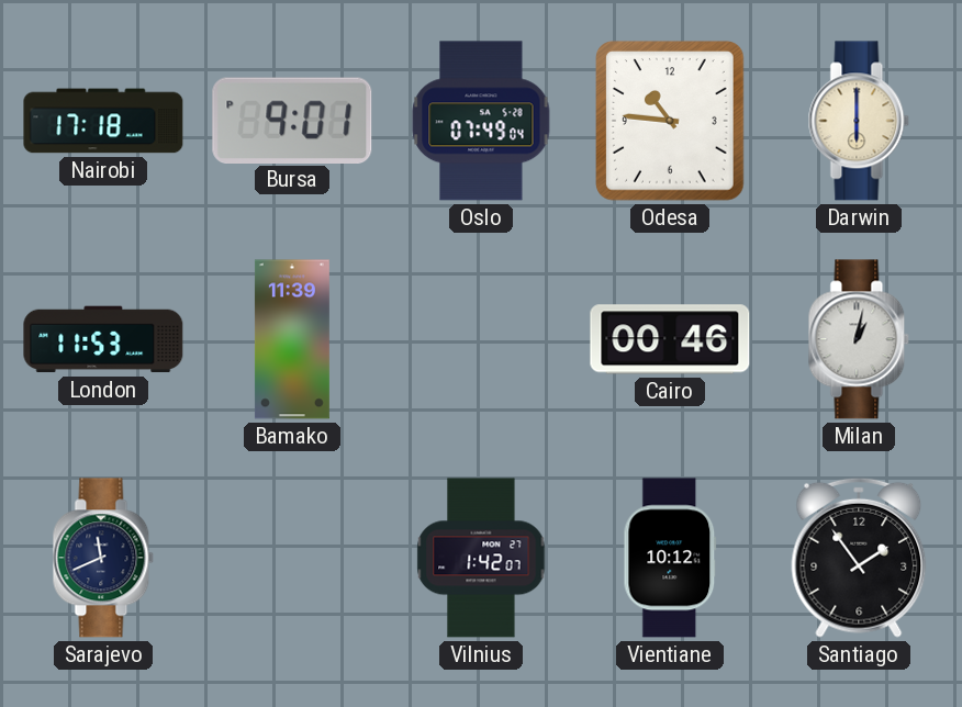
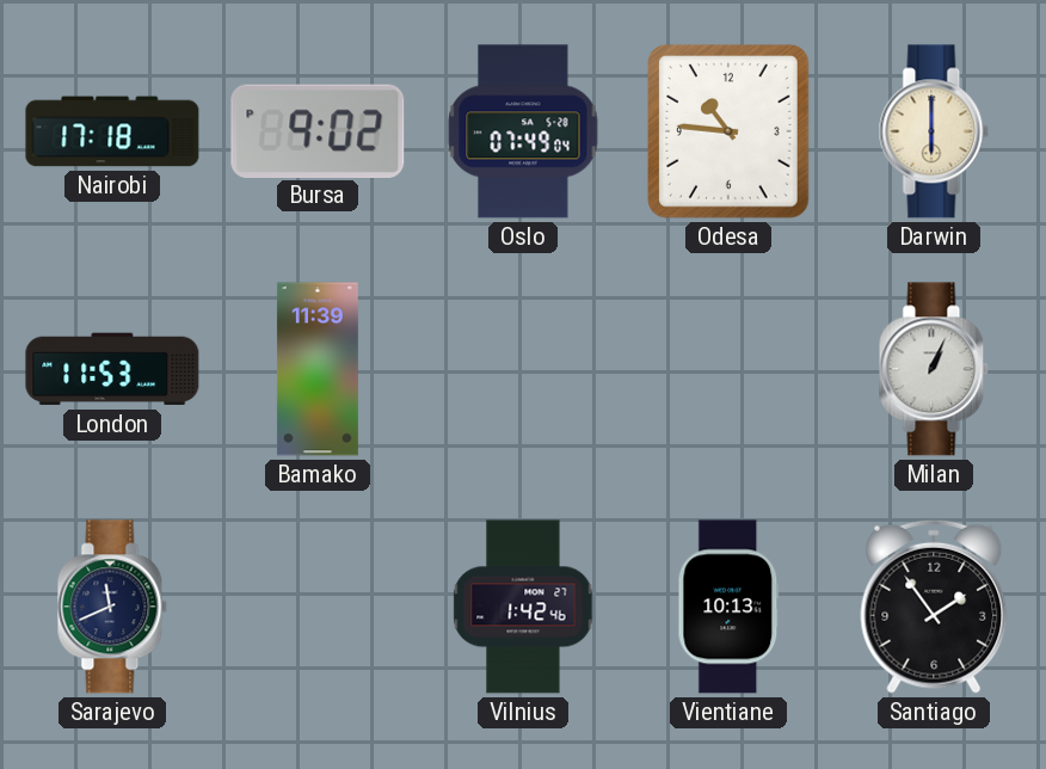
Bursa: 9:01 -> 9:02
Cairo: 00:46 -> none
Milan: 1:02 -> 1:04
Vilnius: 1:42:07 -> 1:42:46
Vientiane: 10:12 -> 10:13
